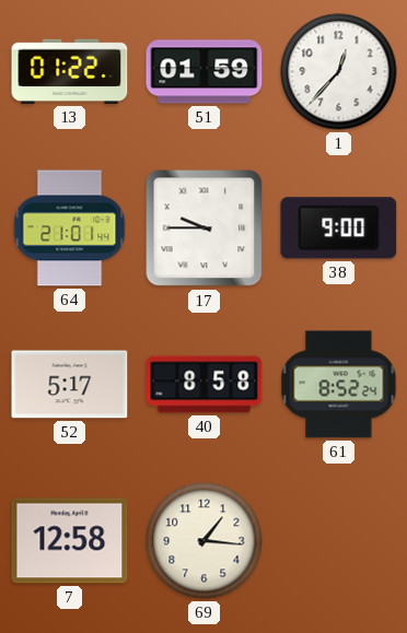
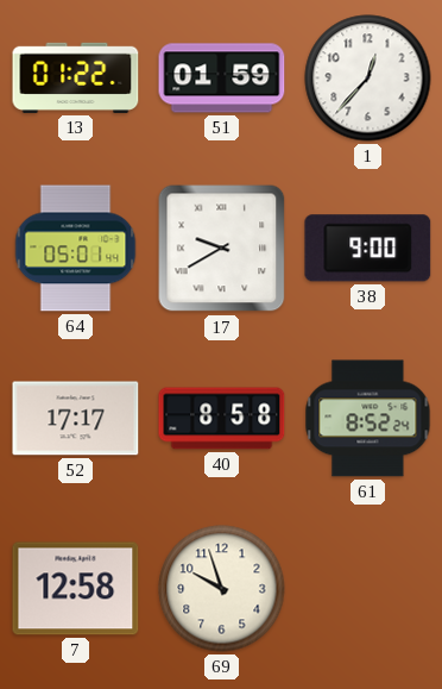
64: 21:01 -> 05:01
17: 9:45 -> 9:40
52: 5:17 -> 17:17
69: 1:16 -> 9:57
